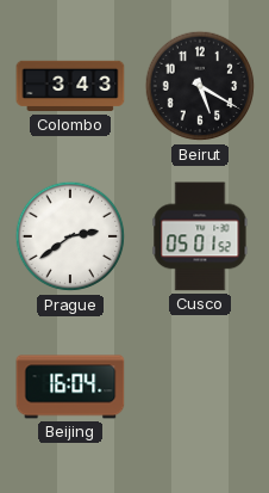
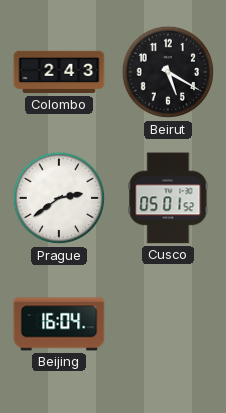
Colombo: 3:43 -> 2:43
